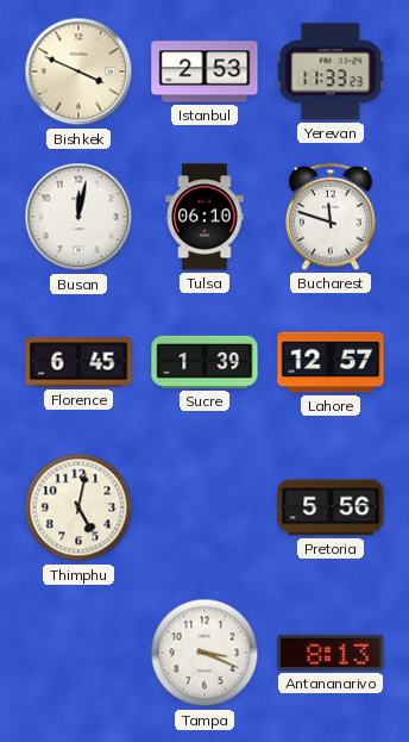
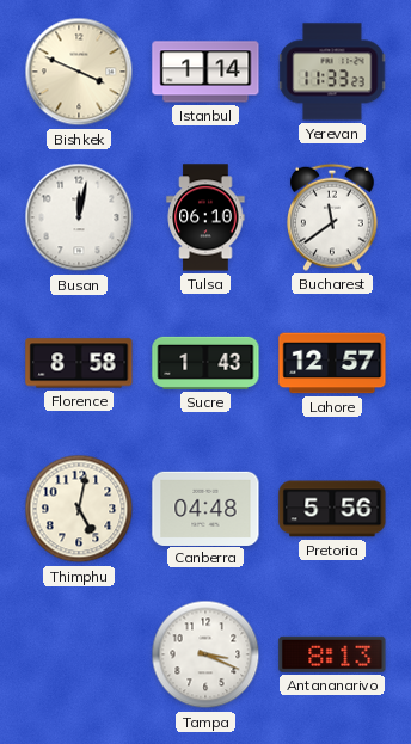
Istanbul: 2:53 -> 1:14
Bucharest: 11:48 -> 11:39
Florence: 6:45 -> 8:58
Sucre: 1:39 -> 1:43
Canberra: none -> 04:48
